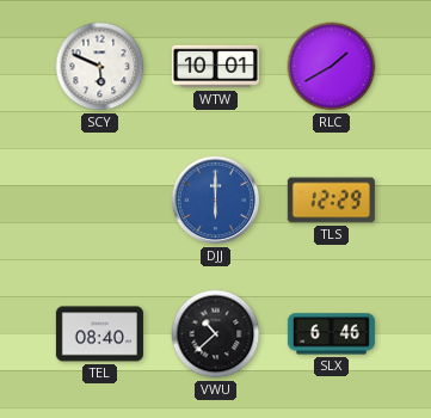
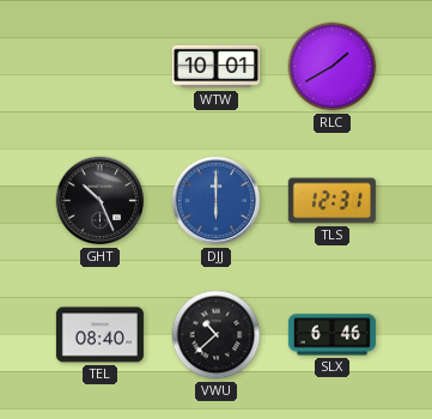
SCY: 5:49 -> none
GHT: none -> 10:26
TLS: 12:29 -> 12:31
